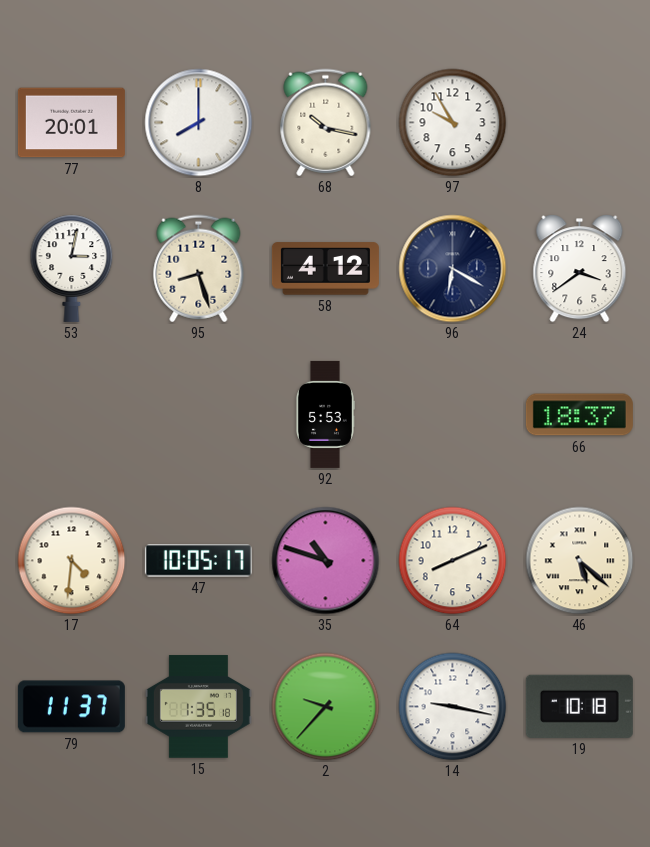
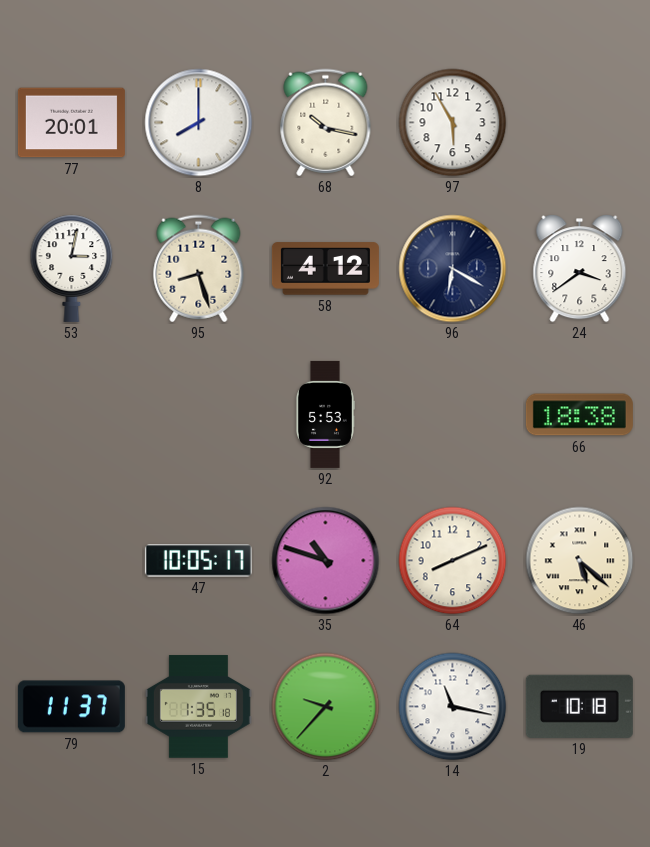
97: 9:55 -> 5:55
66: 18:37 -> 18:38
17: 4:31 -> none
14: 9:17 -> 11:17
